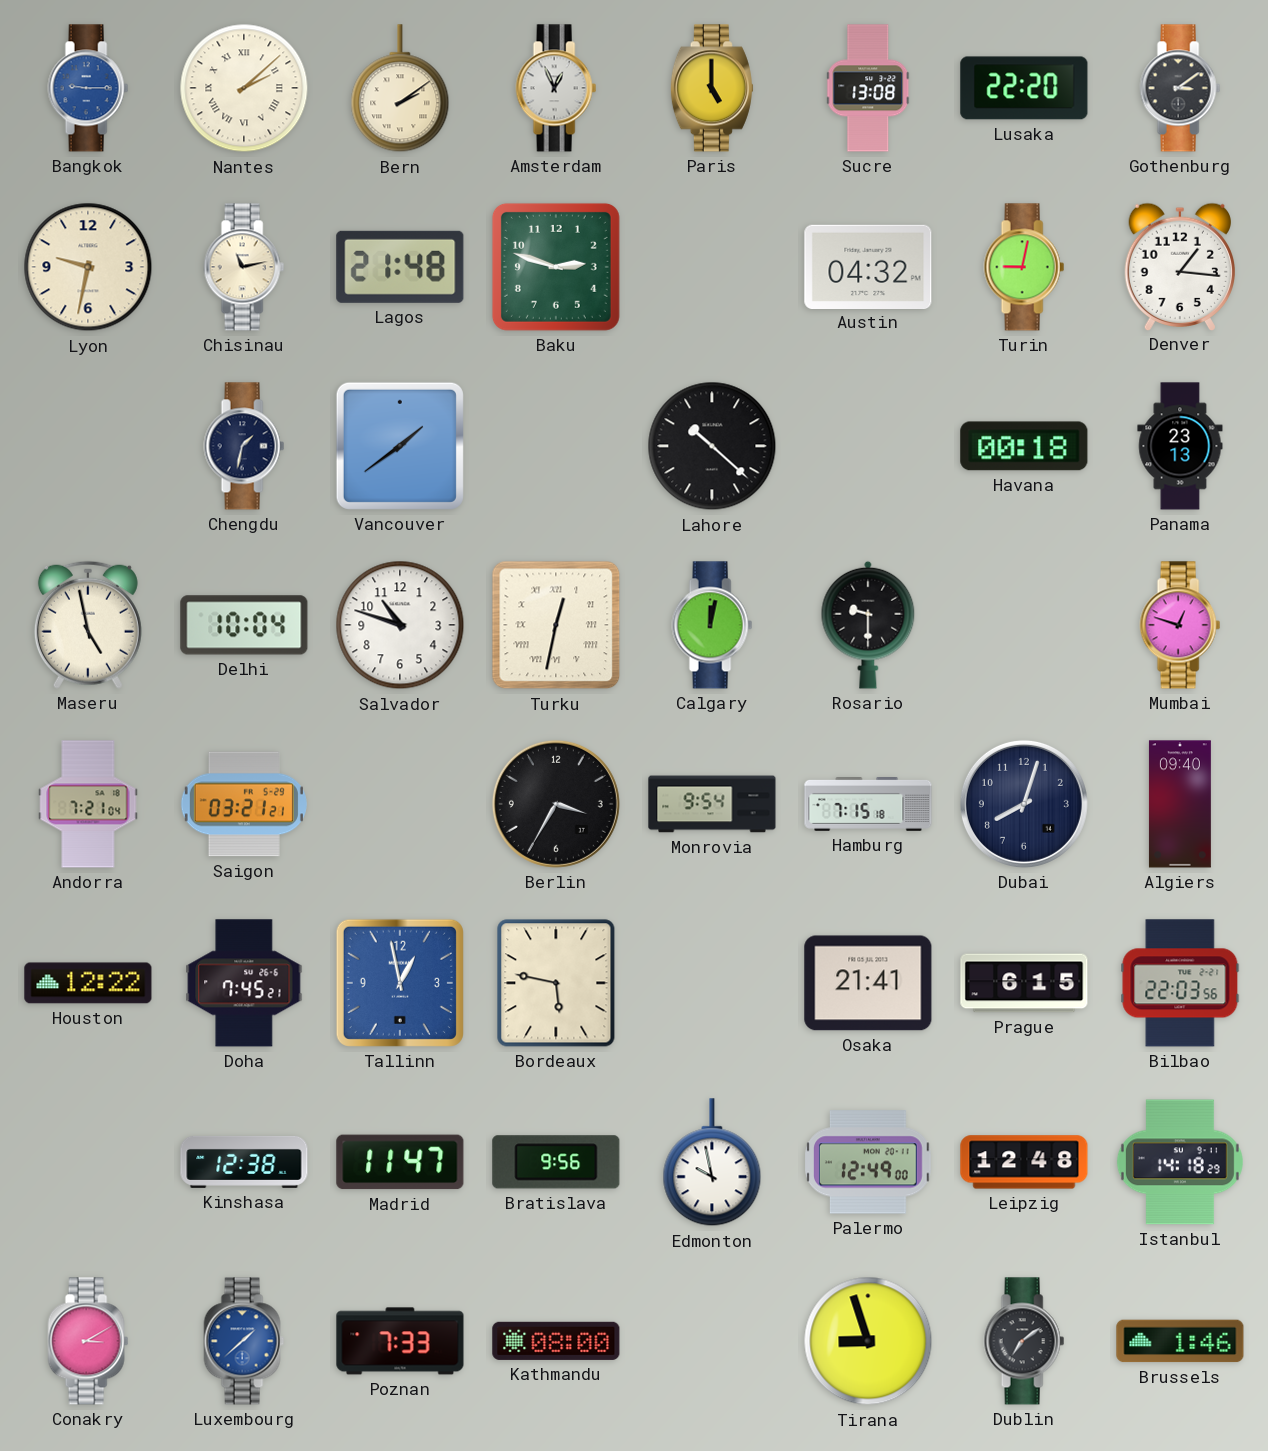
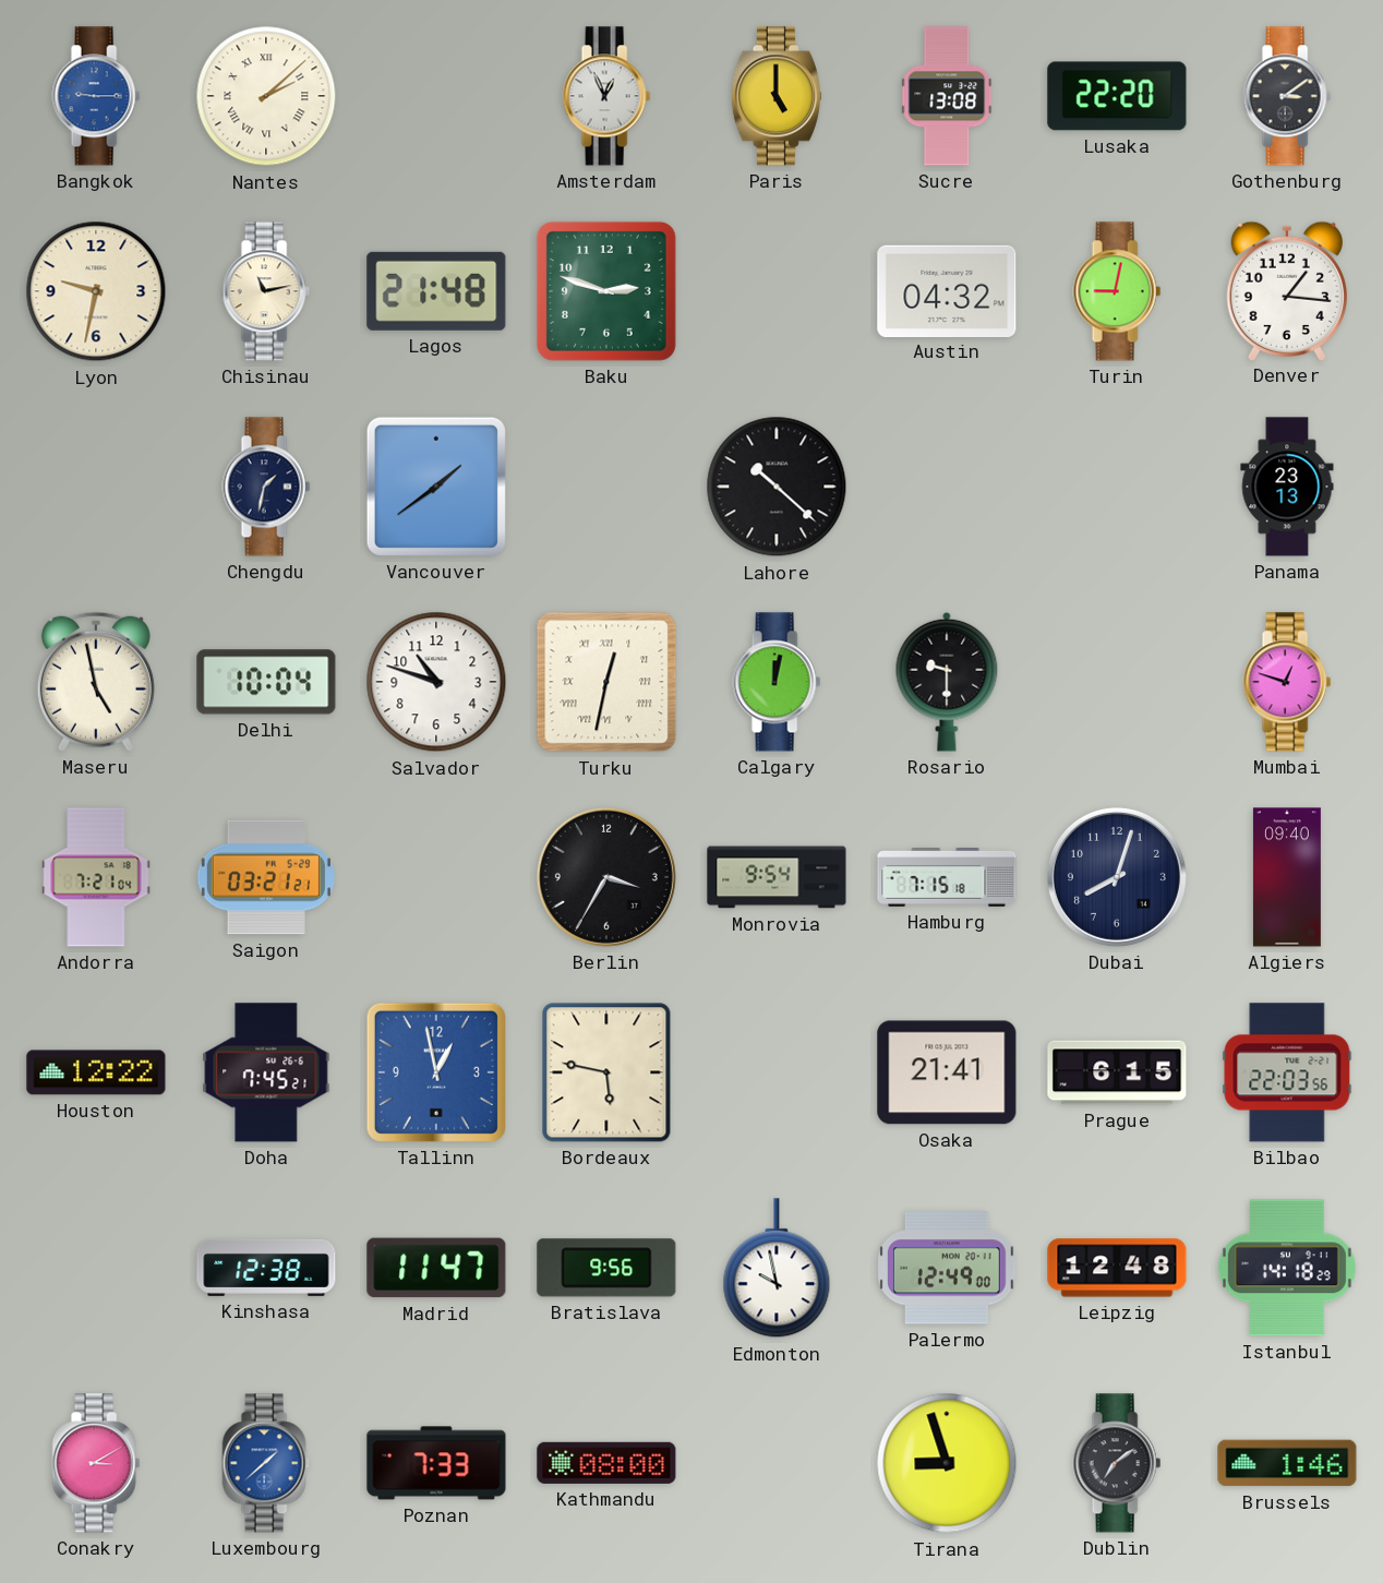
Bern: 2:09 -> none
Havana: 00:18 -> none
